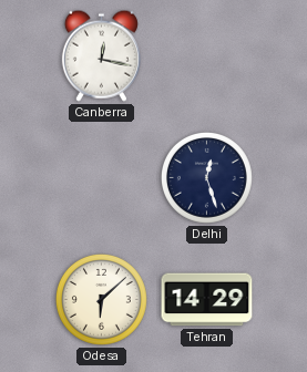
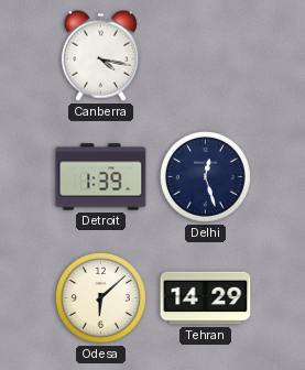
Canberra: 12:17 -> 4:17
Detroit: none -> 1:39
